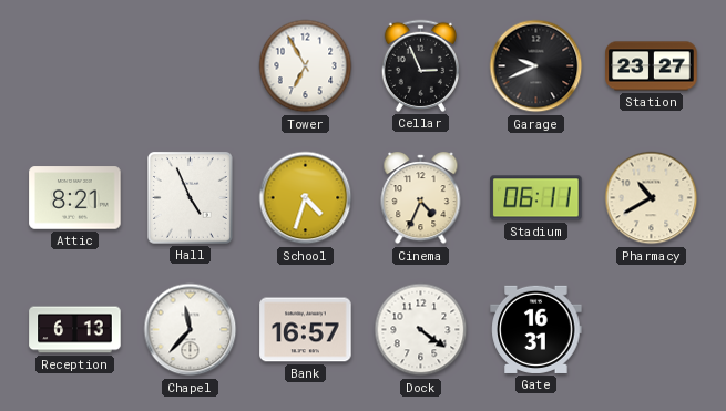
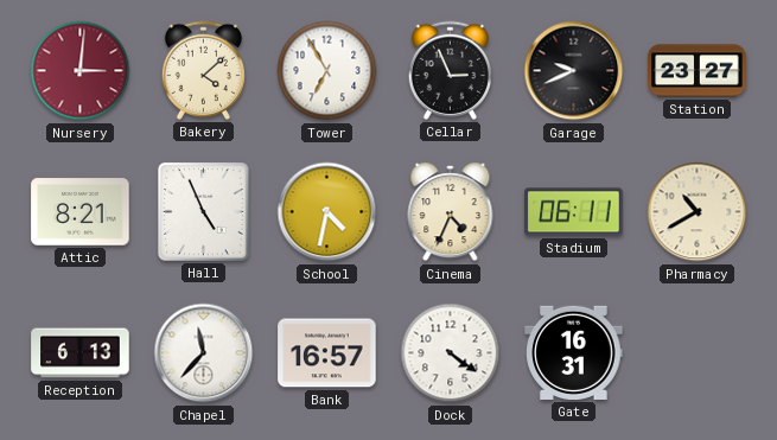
Nursery: none -> 3:01
Bakery: none -> 4:08
School: 4:33 -> 4:32
